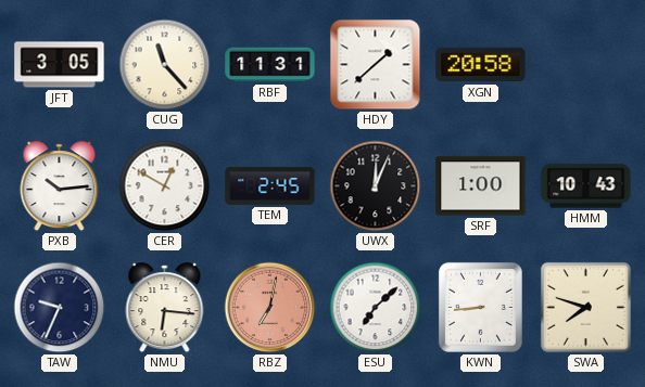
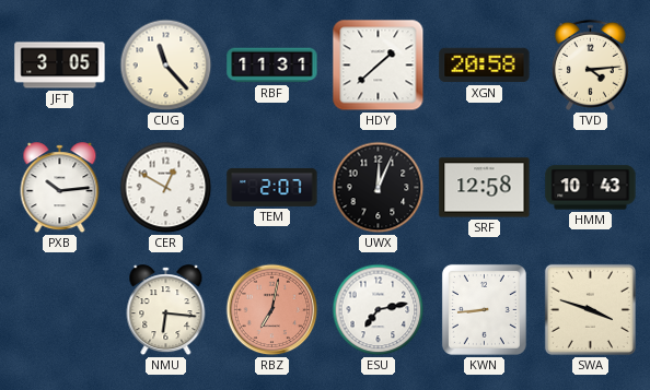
TVD: none -> 4:14
TEM: 2:45 -> 2:07
SRF: 1:00 -> 12:58
TAW: 9:34 -> none
ESU: 7:08 -> 7:13
SWA: 7:48 -> 3:48
